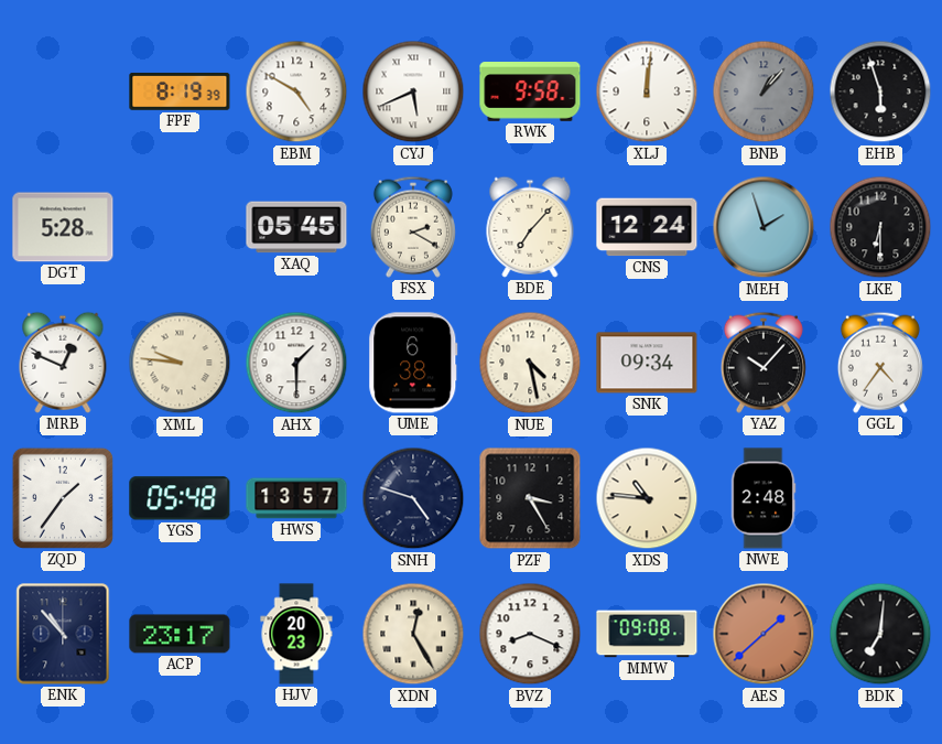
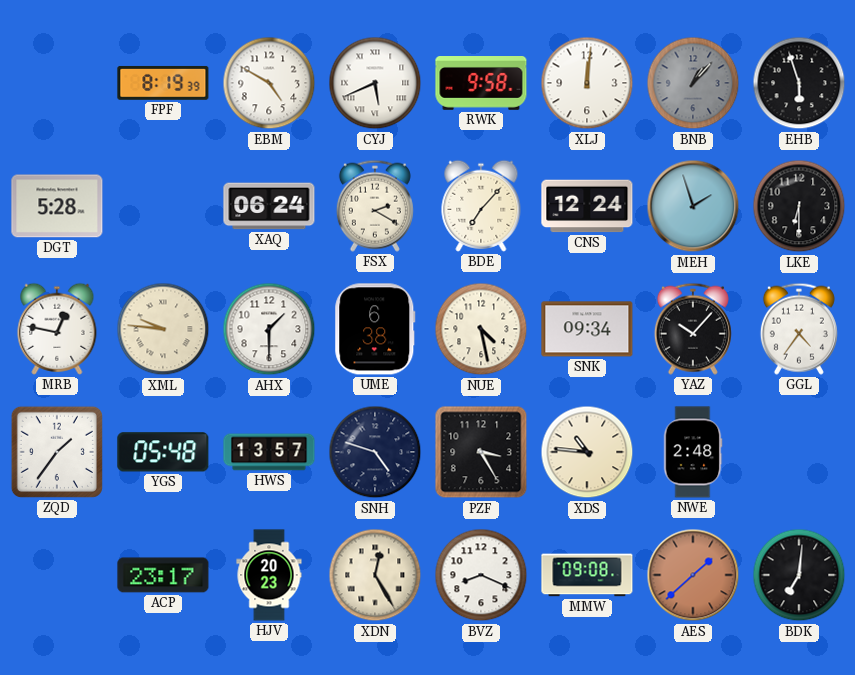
XAQ: 05:45 -> 06:24
MRB: 12:49 -> 12:47
ENK: 10:53 -> none
